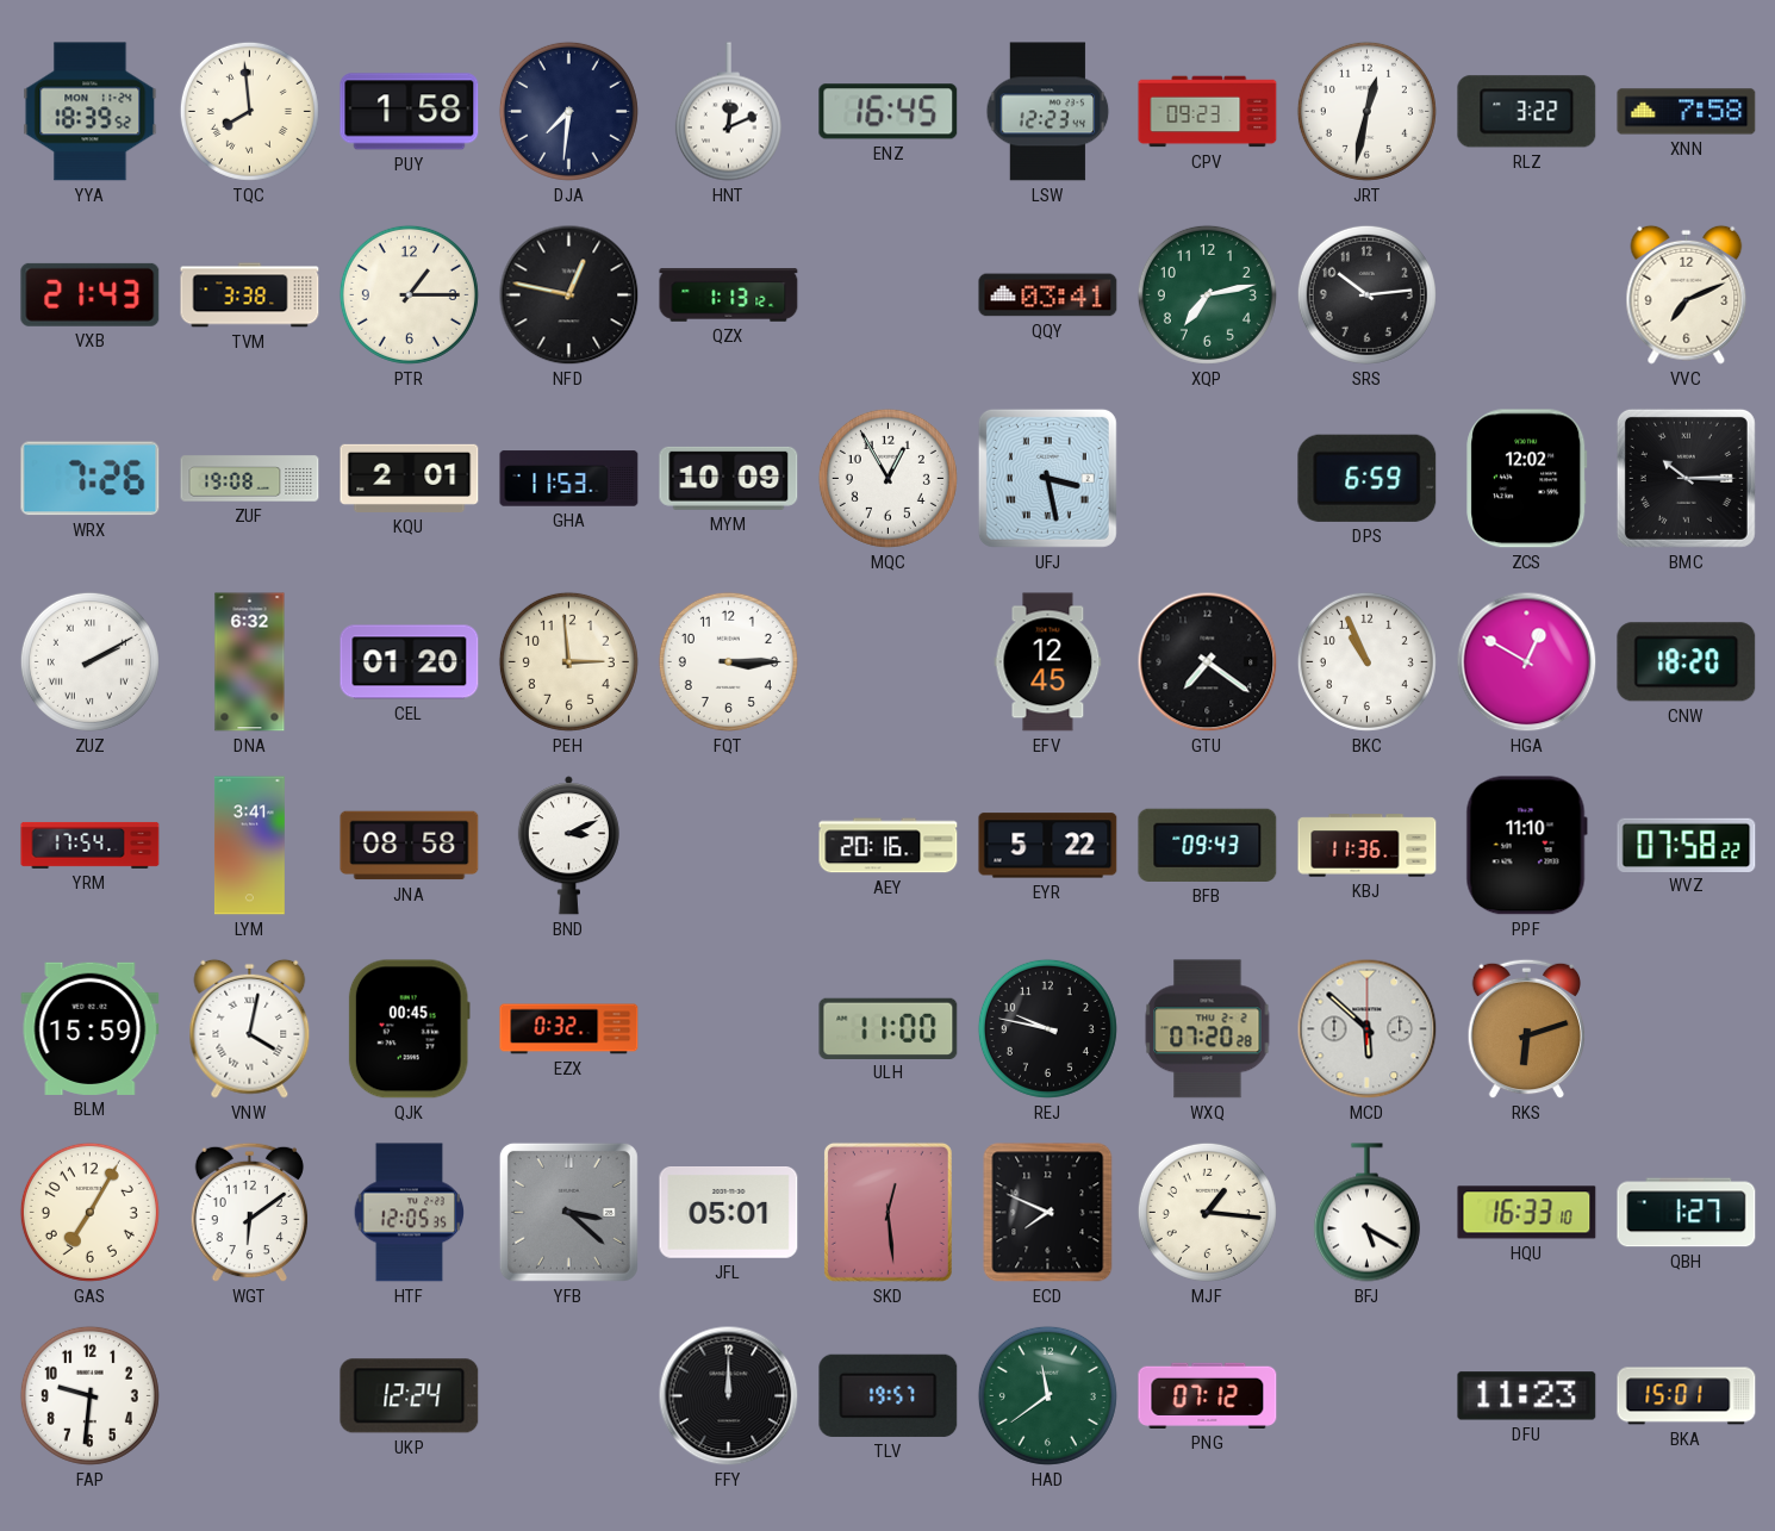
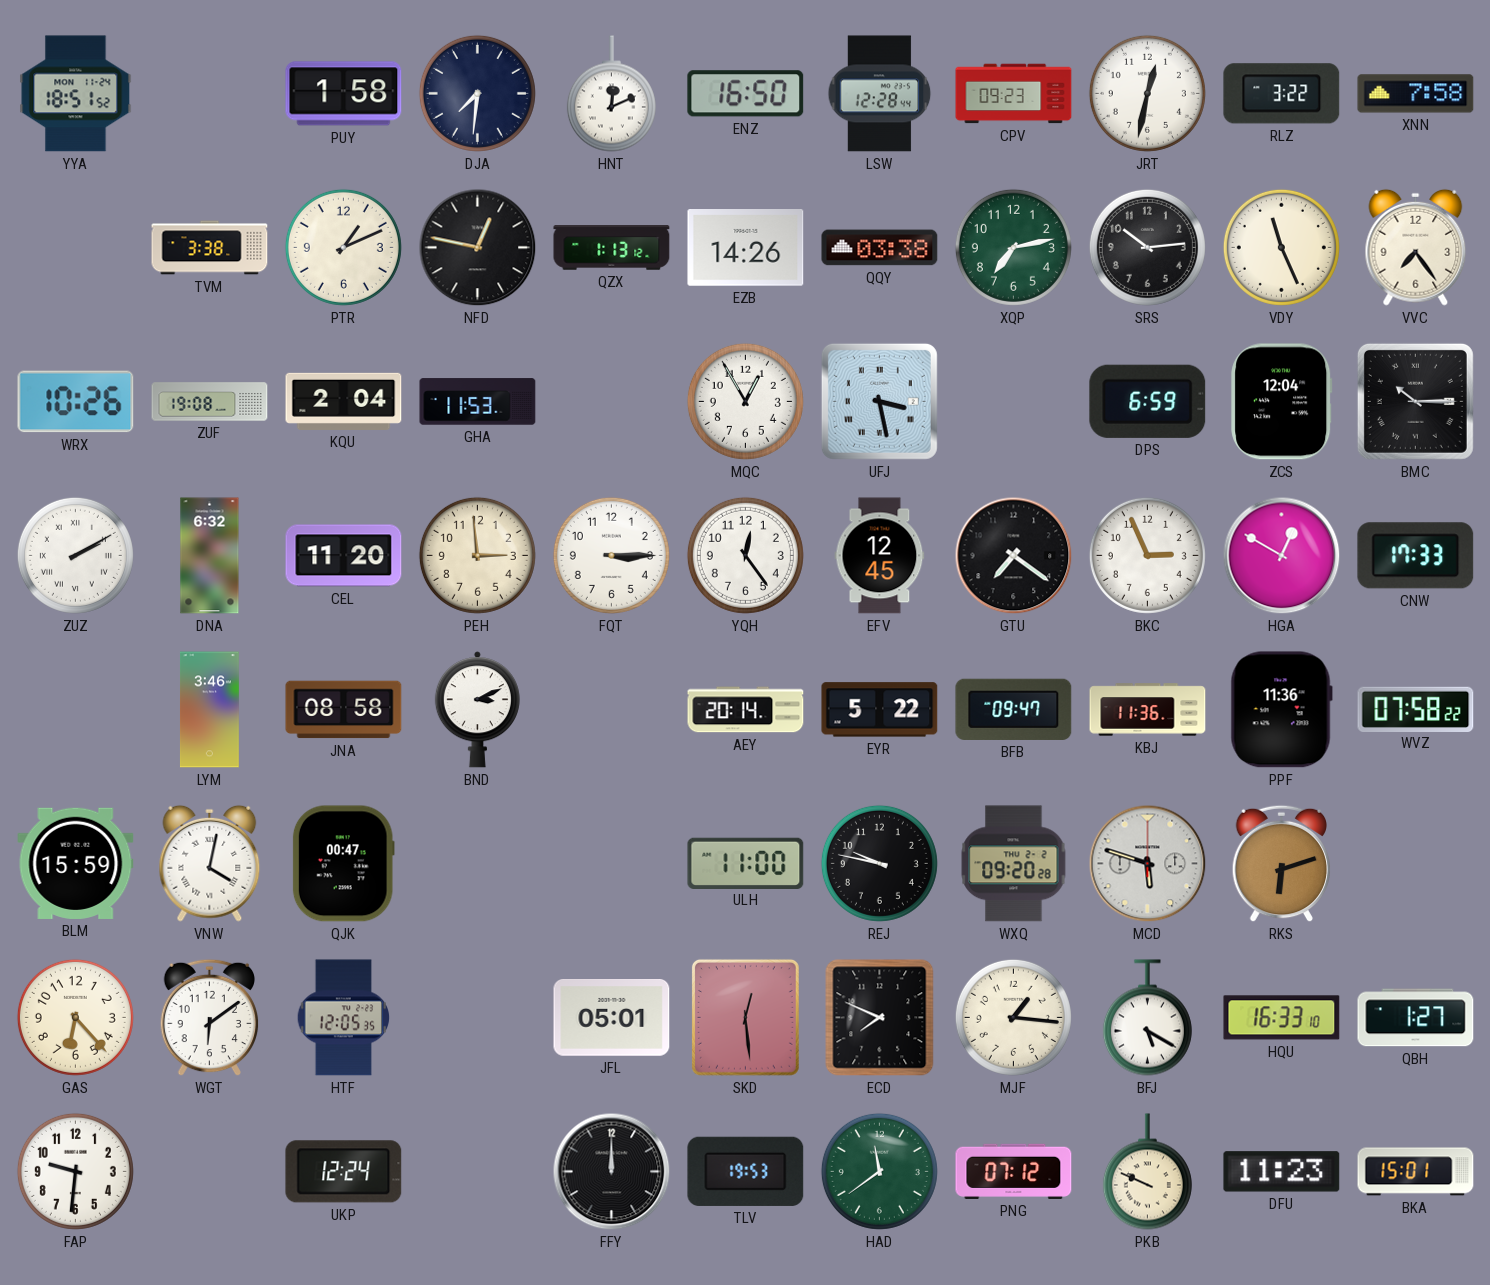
YYA: 18:39 -> 18:51
TQC: 7:59 -> none
ENZ: 16:45 -> 16:50
LSW: 12:23 -> 12:28
VXB: 21:43 -> none
PTR: 1:15 -> 1:11
EZB: none -> 14:26
QQY: 03:41 -> 03:38
VDY: none -> 11:26
VVC: 7:11 -> 7:24
WRX: 7:26 -> 10:26
KQU: 2:01 -> 2:04
MYM: 10:09 -> none
ZCS: 12:02 -> 12:04
CEL: 01:20 -> 11:20
YQH: none -> 12:24
BKC: 10:56 -> 2:56
CNW: 18:20 -> 17:33
YRM: 17:54 -> none
LYM: 3:41 -> 3:46
AEY: 20:16 -> 20:14
BFB: 09:43 -> 09:47
PPF: 11:10 -> 11:36
QJK: 00:45 -> 00:47
EZX: 0:32 -> none
WXQ: 07:20 -> 09:20
MCD: 5:52 -> 5:48
GAS: 7:05 -> 6:23
YFB: 3:22 -> none
TLV: 19:57 -> 19:53
PKB: none -> 9:49
